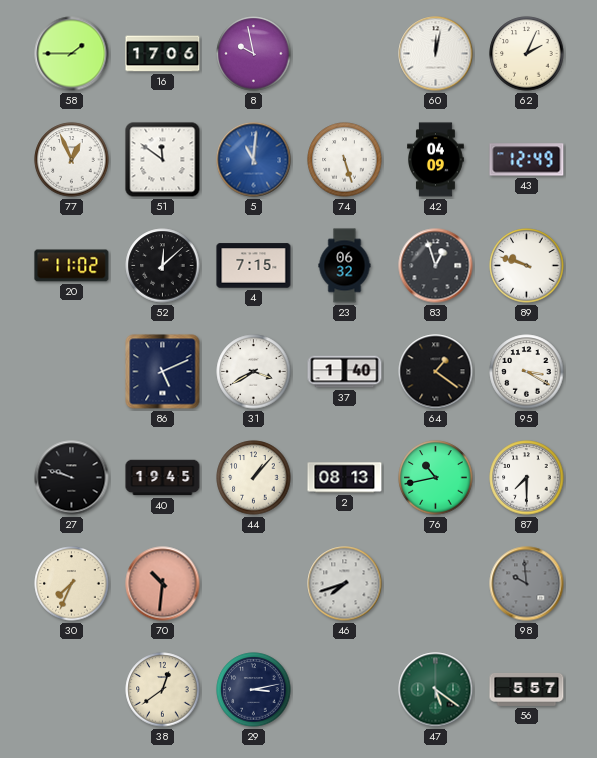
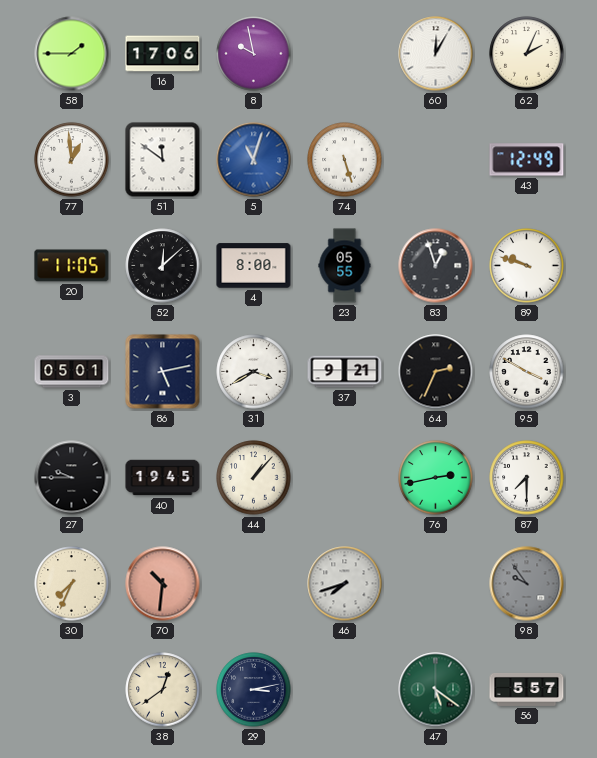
60: 12:02 -> 12:05
77: 12:56 -> 12:59
5: 11:01 -> 11:03
42: 04:09 -> none
20: 11:02 -> 11:05
4: 7:15 -> 8:00
23: 06:32 -> 05:55
3: none -> 05:01
86: 5:11 -> 5:13
37: 1:40 -> 9:21
64: 1:21 -> 2:34
95: 3:20 -> 3:50
27: 9:48 -> 9:45
2: 08:13 -> none
76: 10:43 -> 2:43
98: 9:59 -> 9:54
